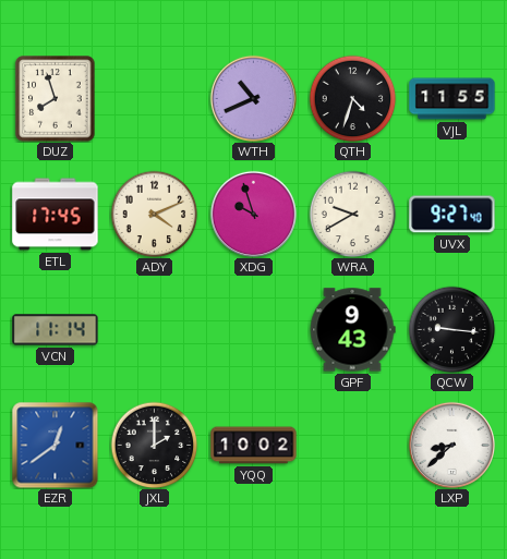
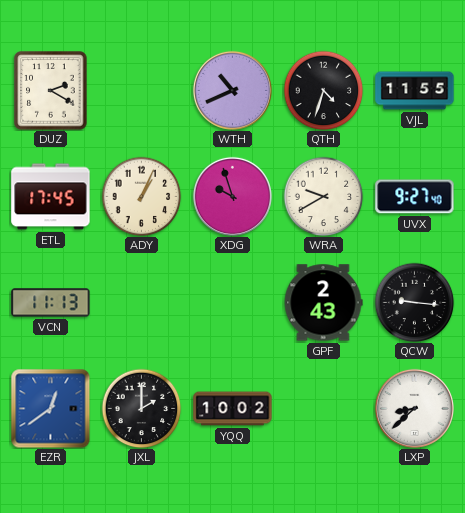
DUZ: 7:57 -> 2:20
ADY: 4:11 -> 1:04
VCN: 11:14 -> 11:13
GPF: 9:43 -> 2:43
